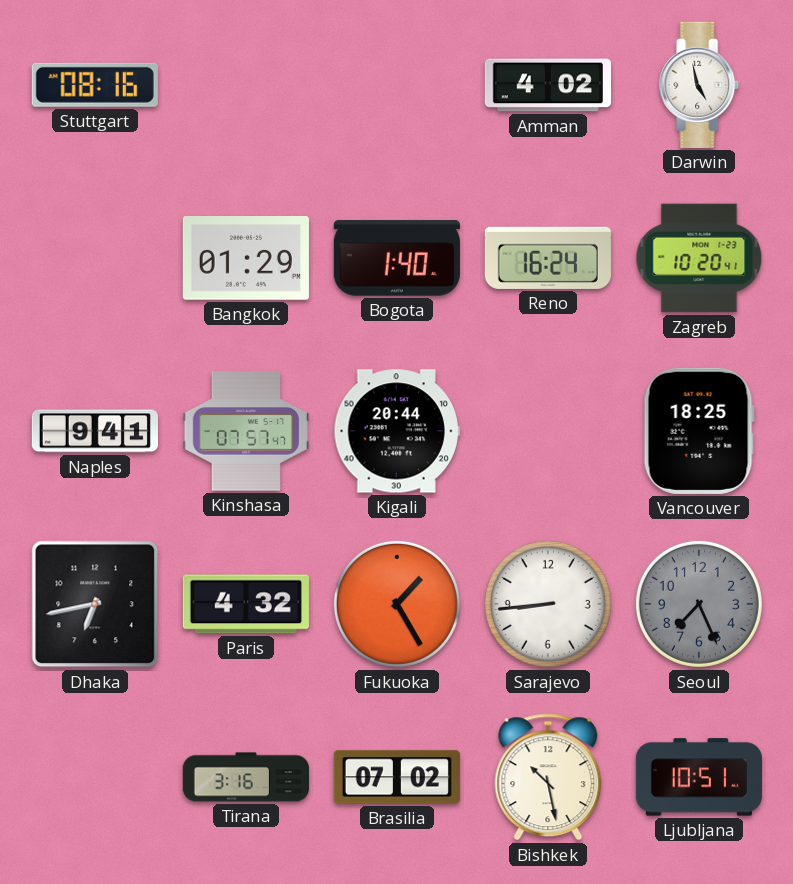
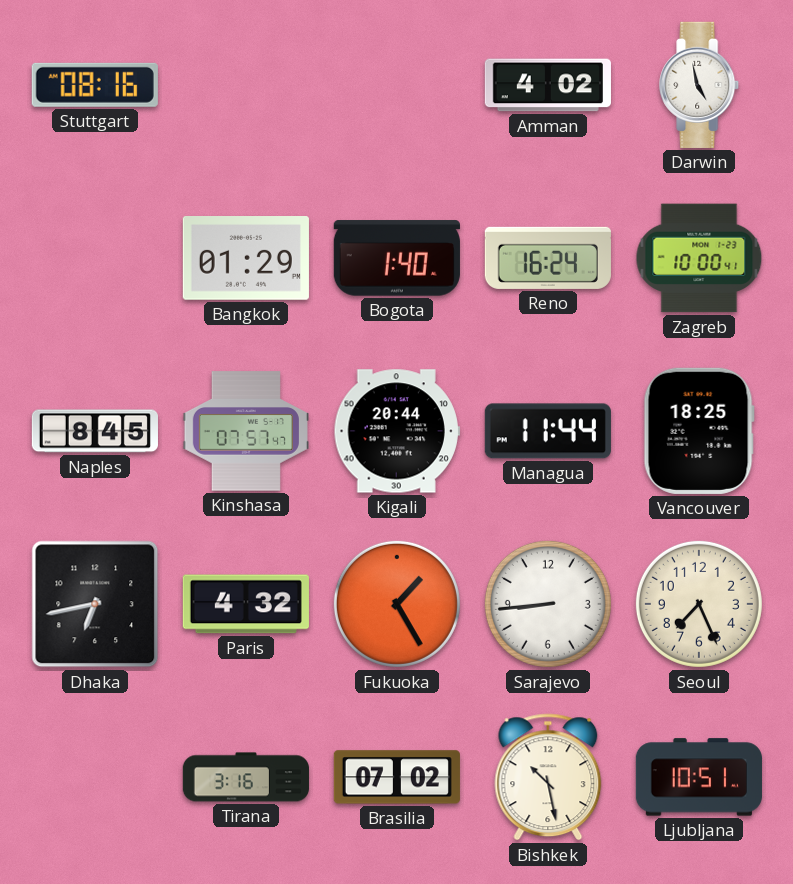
Zagreb: 10:20 -> 10:00
Naples: 9:41 -> 8:45
Managua: none -> 11:44
Seoul dial: grey -> cream
